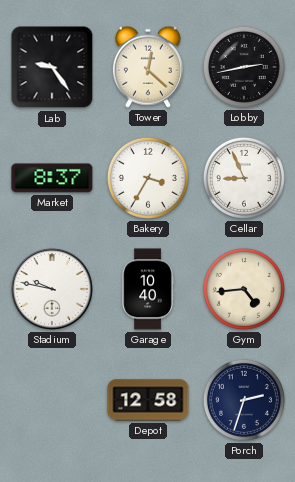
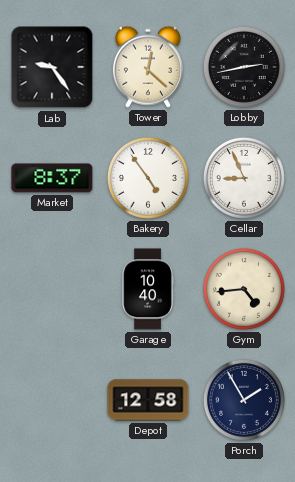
Bakery: 3:35 -> 4:54
Stadium: 9:47 -> none
Porch: 2:33 -> 1:55
